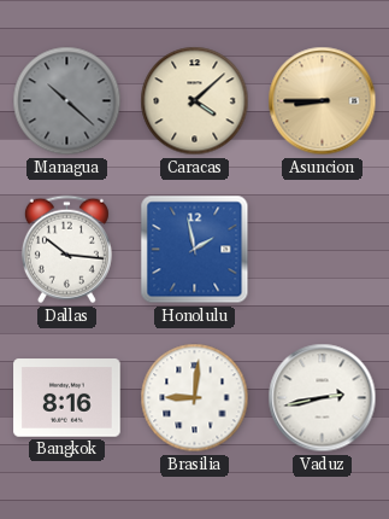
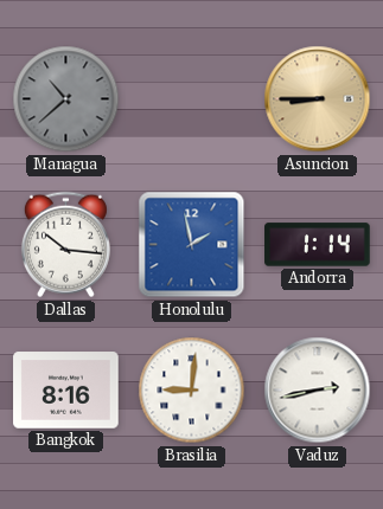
Managua: 10:22 -> 10:38
Caracas: 4:08 -> none
Andorra: none -> 1:14
